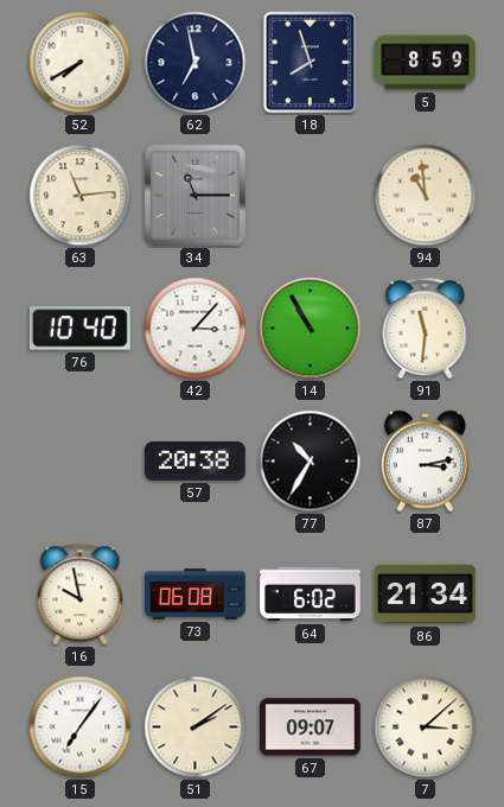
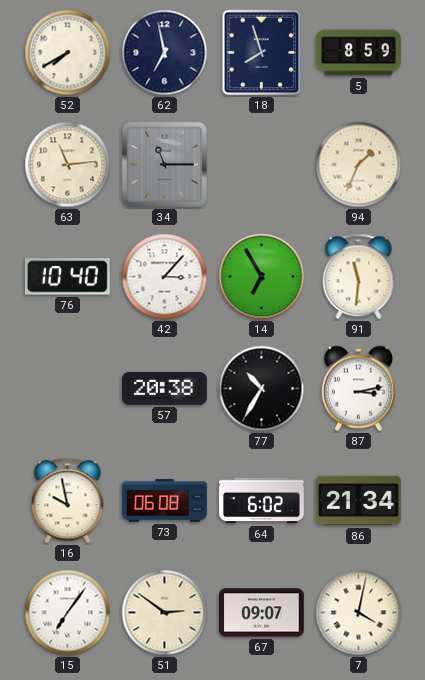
94: 10:59 -> 1:34
14: 10:55 -> 6:55
51: 2:09 -> 2:51
7: 3:08 -> 4:02
